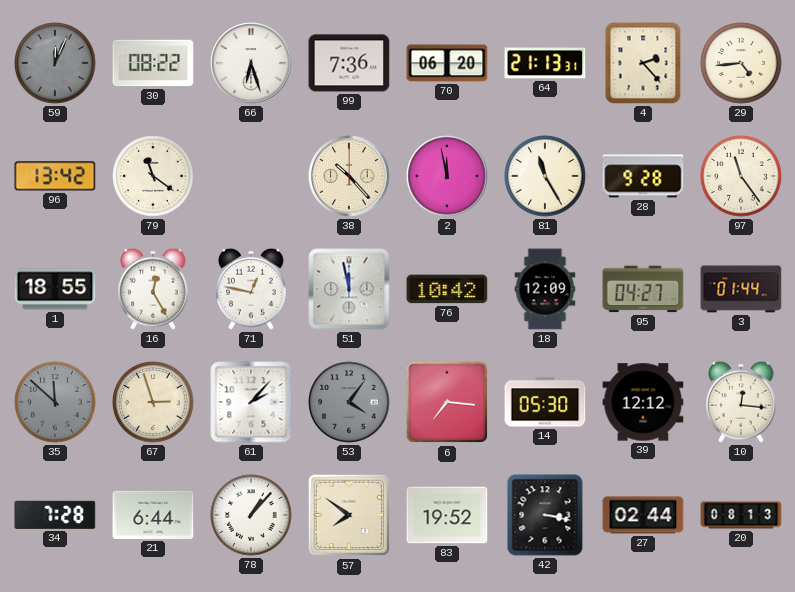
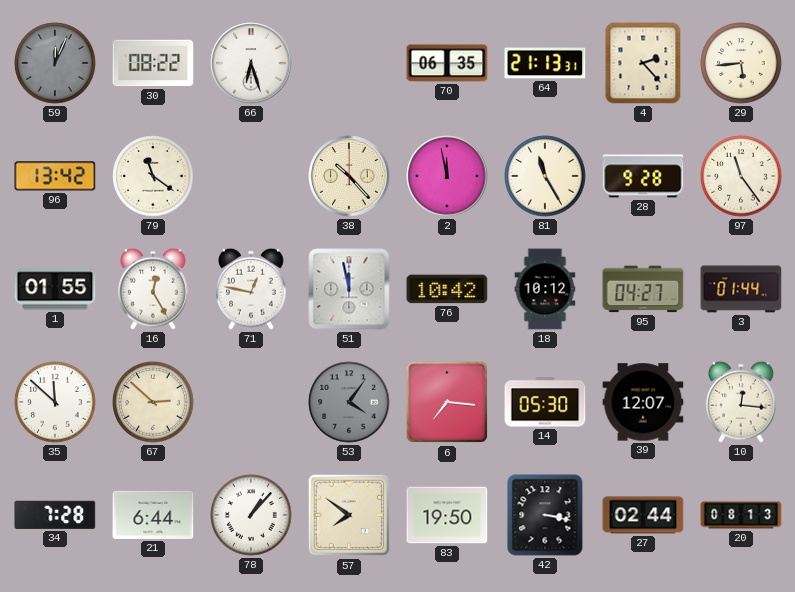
99: 7:36 -> none
70: 06:20 -> 06:35
29: 4:44 -> 5:44
1: 18:55 -> 01:55
18: 12:09 -> 10:12
35 dial: grey -> white
67: 2:57 -> 2:52
61: 2:07 -> none
39: 12:12 -> 12:07
83: 19:52 -> 19:50
